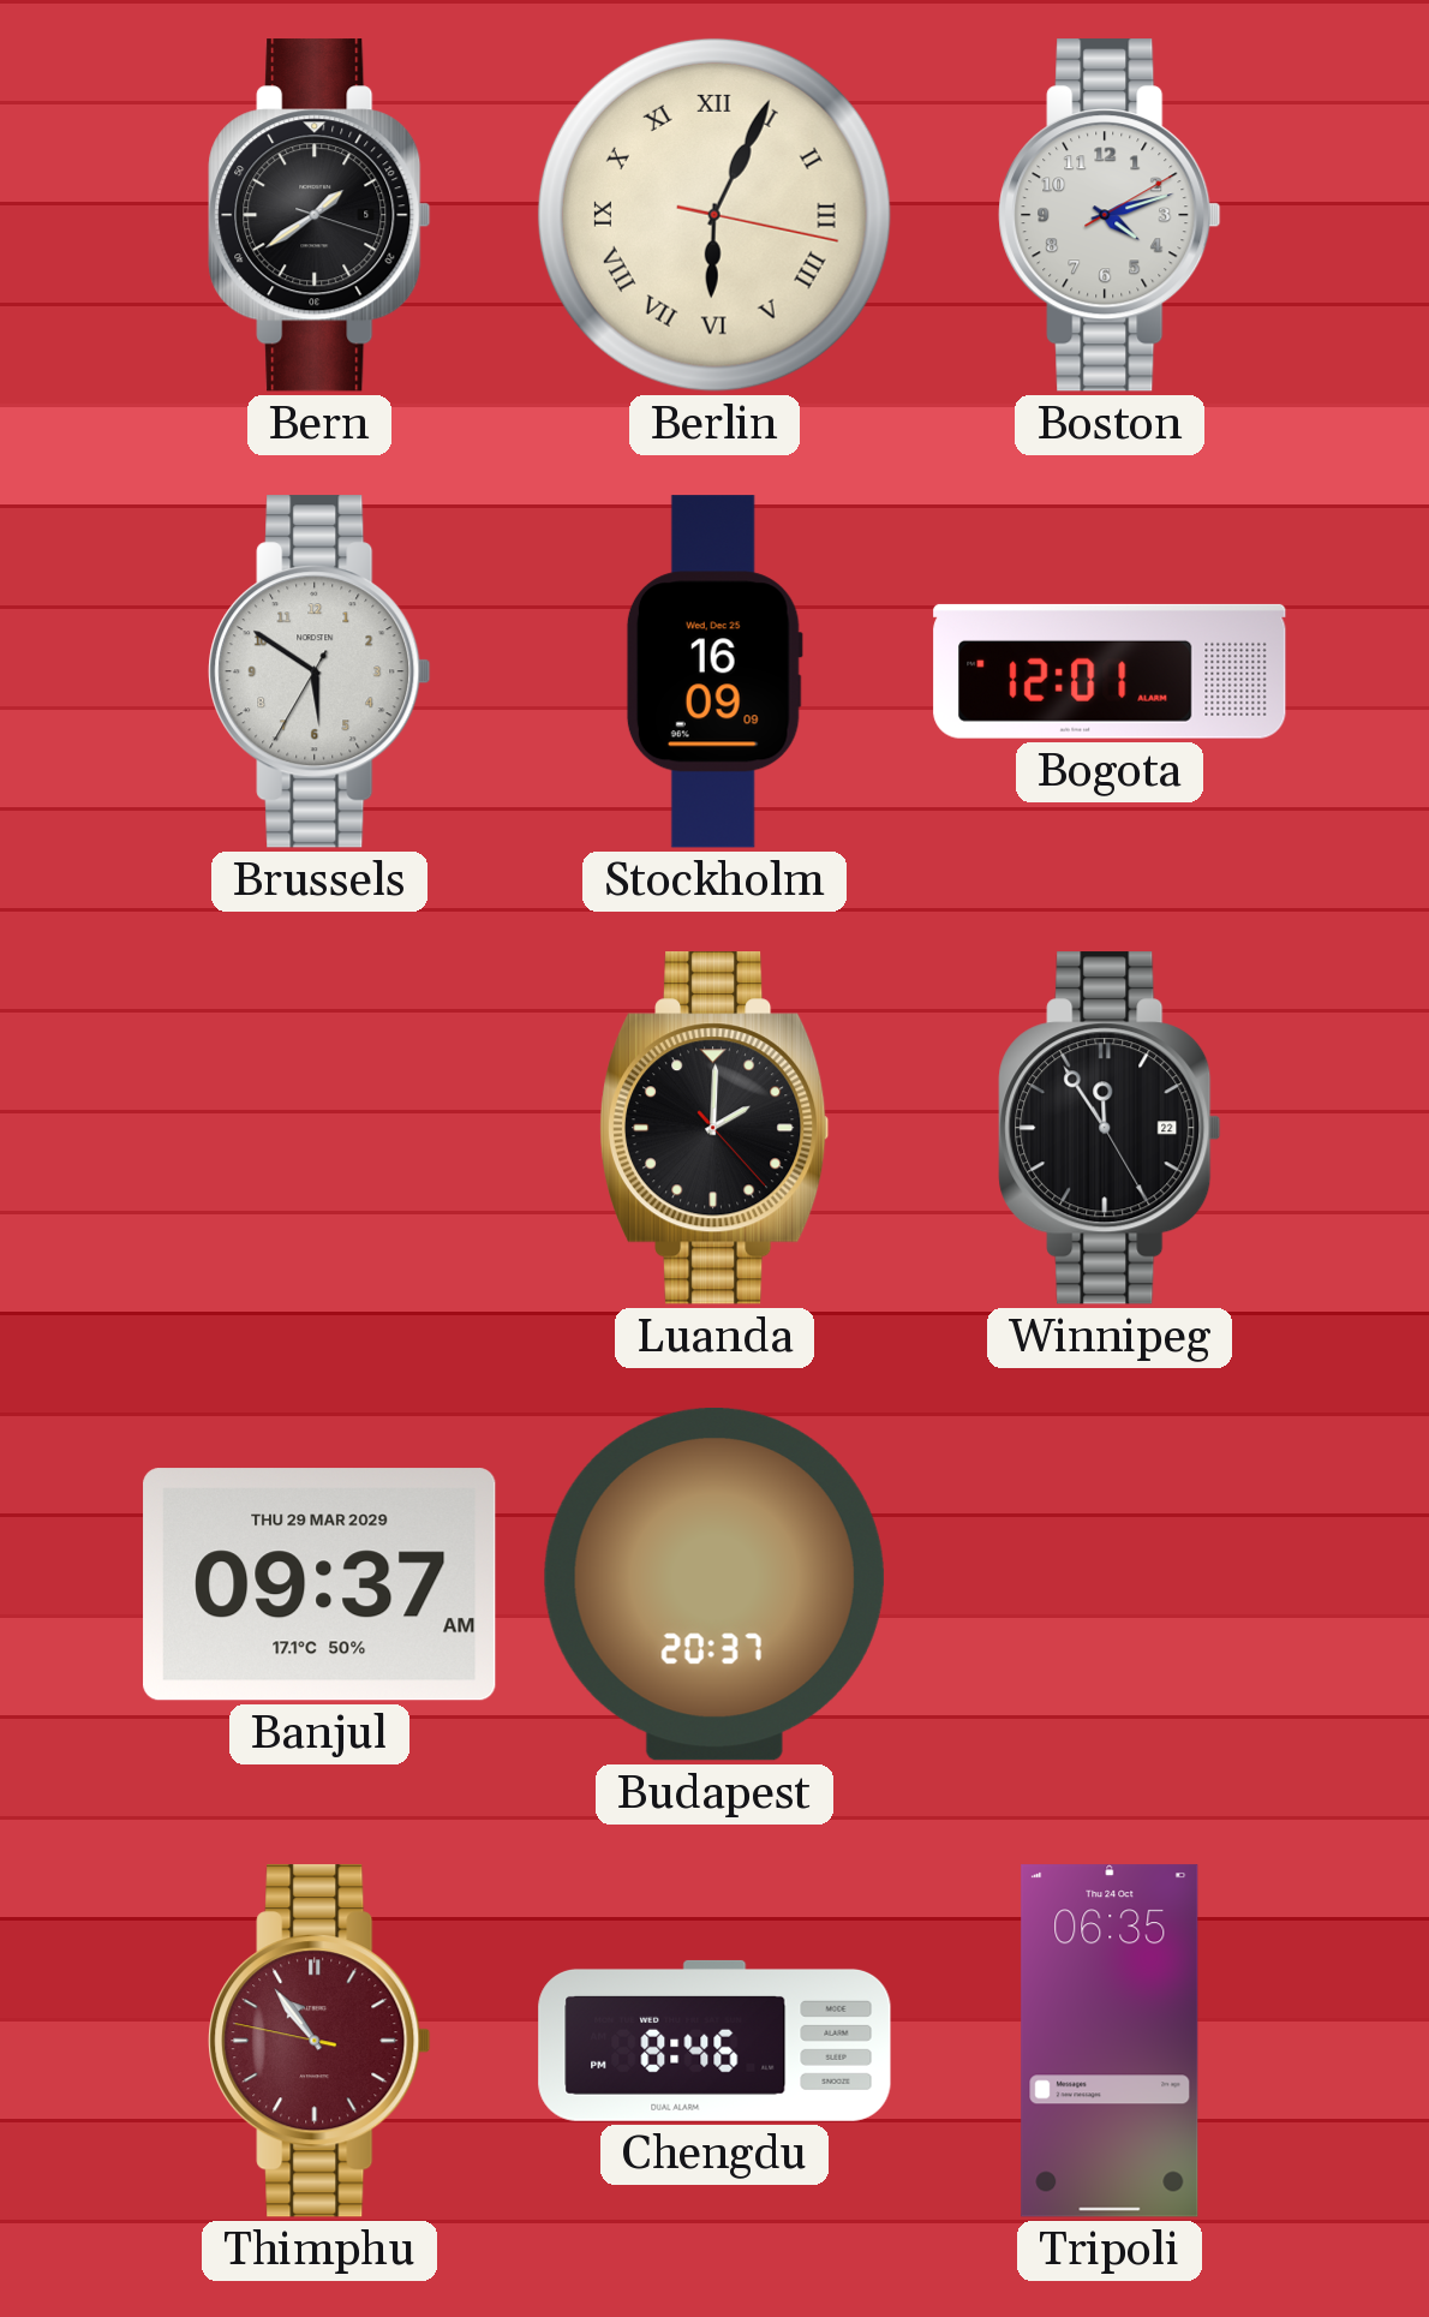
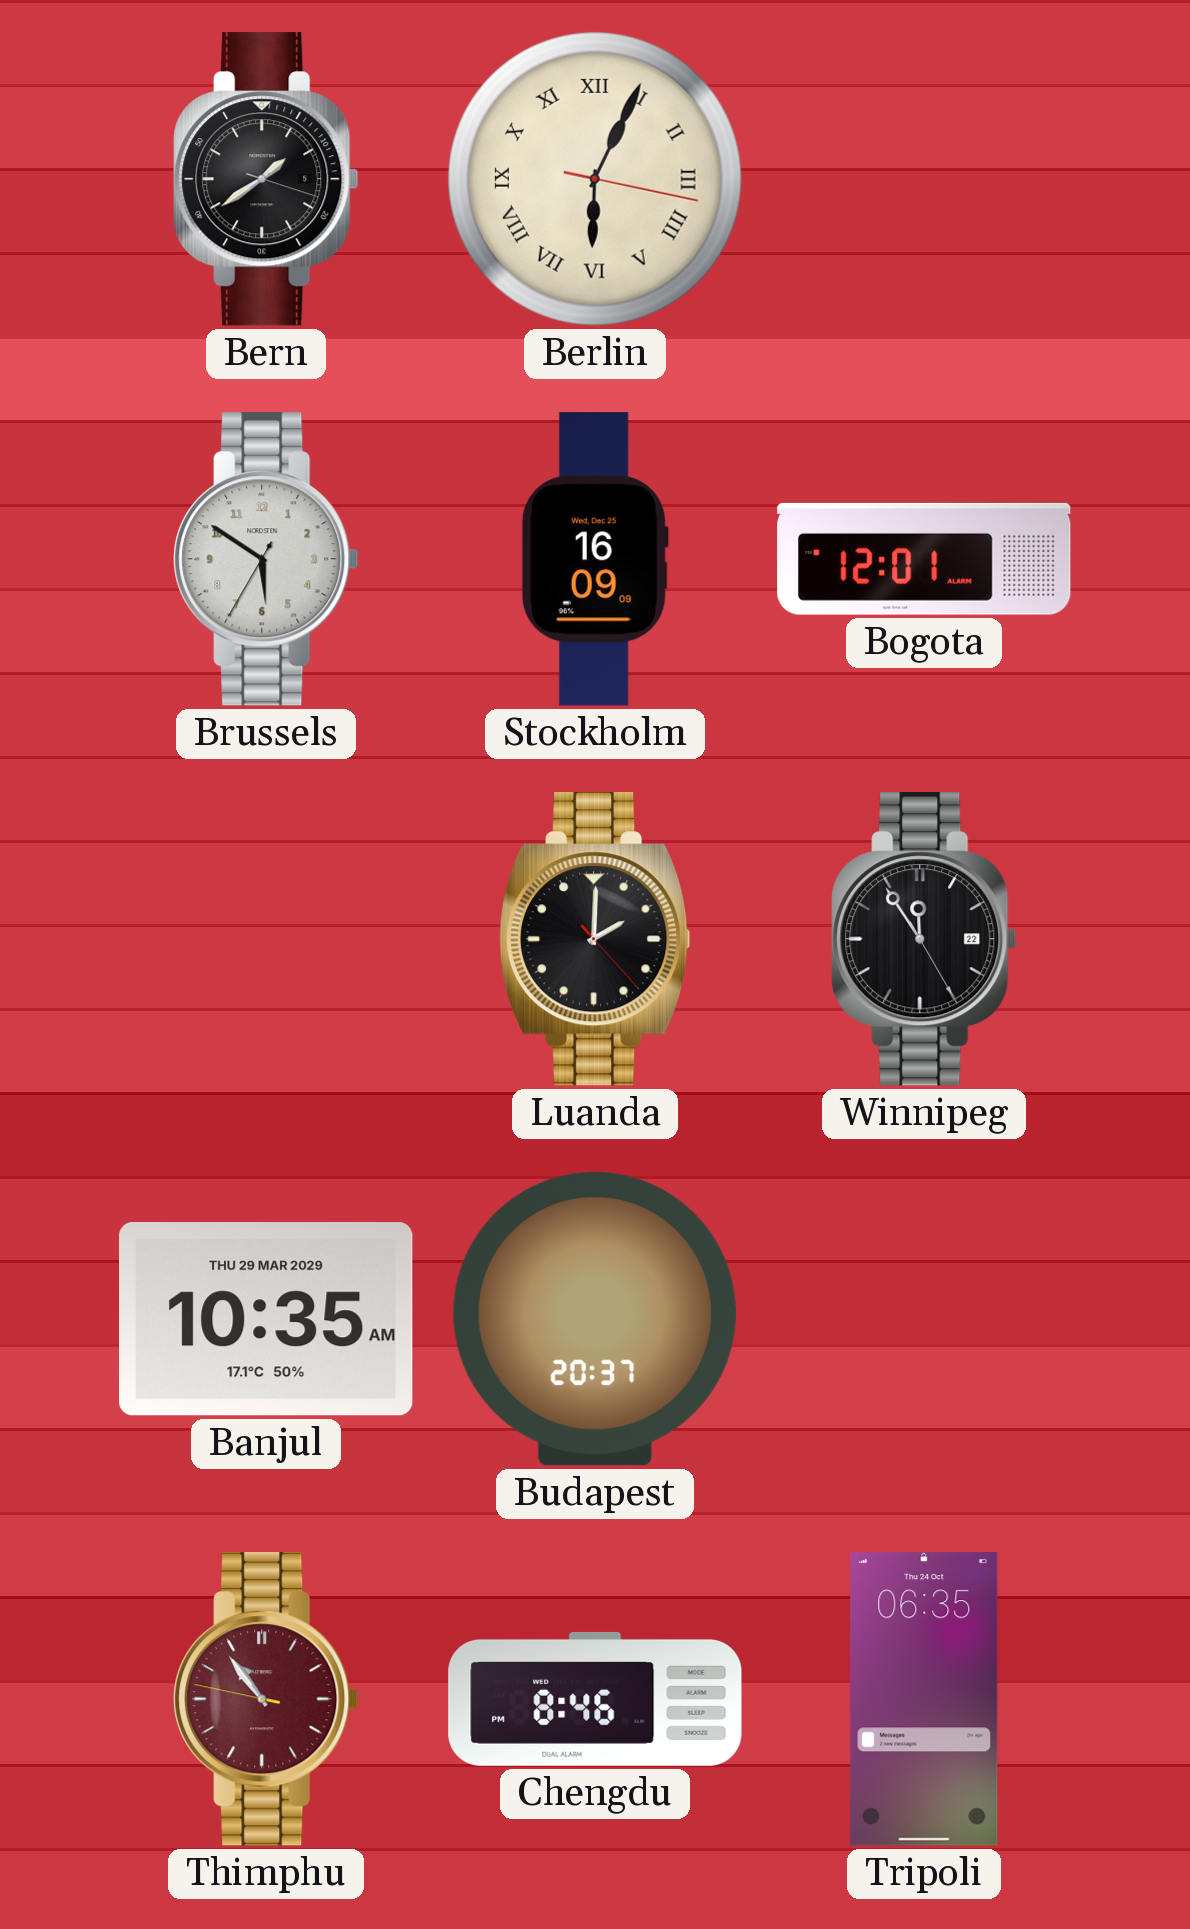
Boston: 4:12 -> none
Banjul: 09:37 -> 10:35
